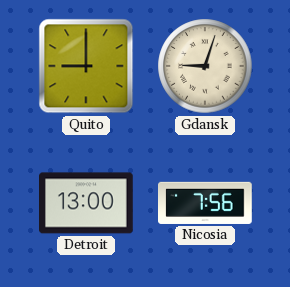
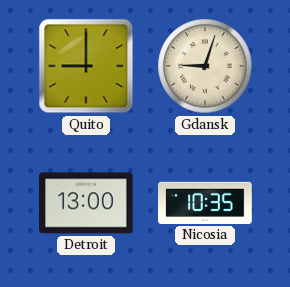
Nicosia: 7:56 -> 10:35
